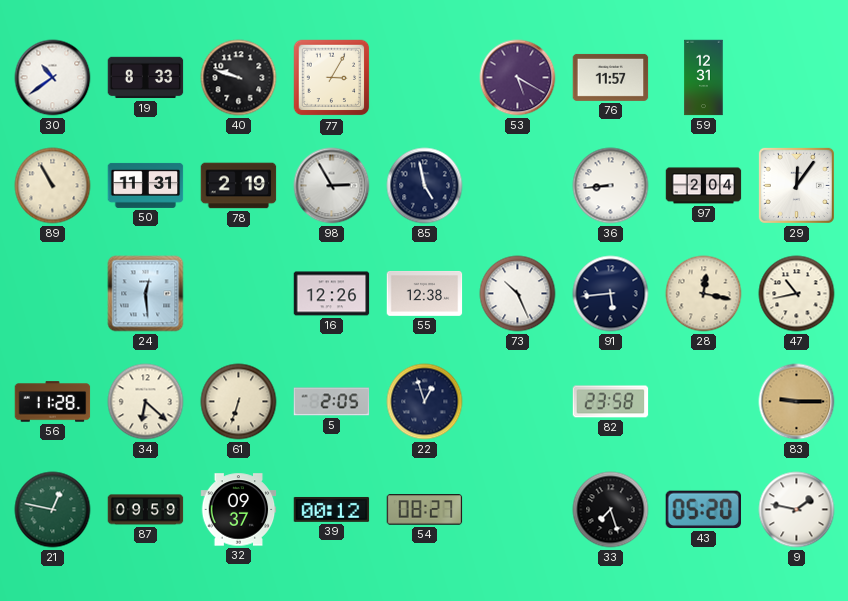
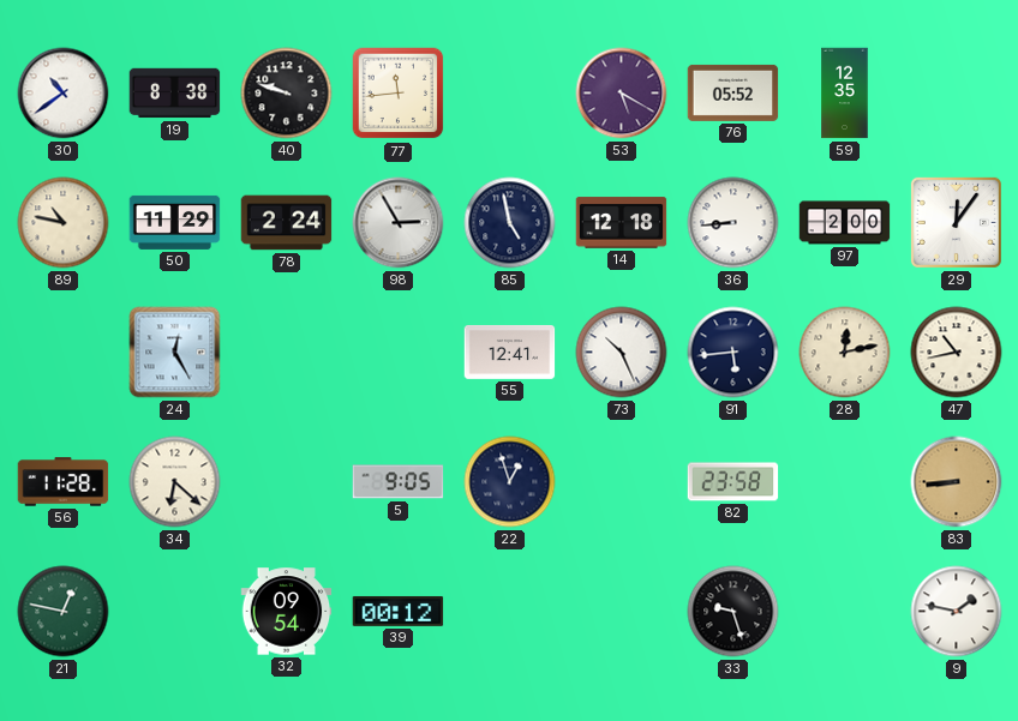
19: 8:33 -> 8:38
77: 3:05 -> 11:44
76: 11:57 -> 05:52
59: 12:31 -> 12:35
89: 10:55 -> 10:47
50: 11:31 -> 11:29
78: 2:19 -> 2:24
14: none -> 12:18
97: 2:04 -> 2:00
24: 12:29 -> 12:25
16: 12:26 -> none
55: 12:38 -> 12:41
28: 12:17 -> 12:13
61: 6:33 -> none
5: 2:05 -> 9:05
83: 9:15 -> 8:44
87: 09:59 -> none
32: 09:37 -> 09:54
54: 08:27 -> none
33: 7:27 -> 9:27
43: 05:20 -> none
